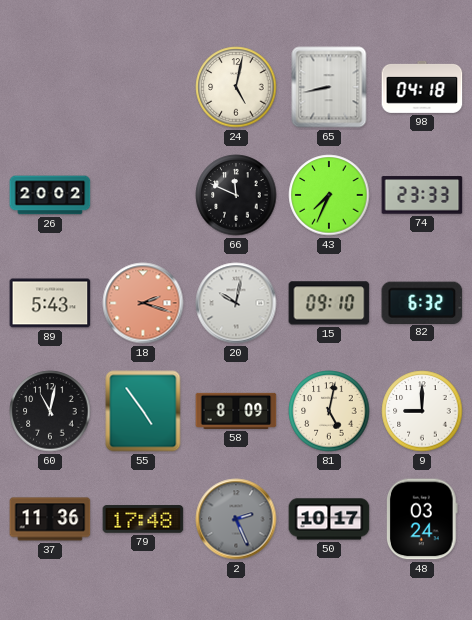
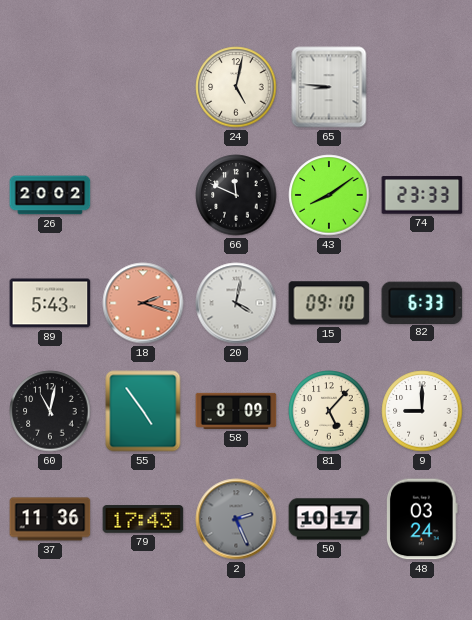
65: 8:43 -> 8:46
98: 04:18 -> none
43: 7:34 -> 8:09
20: 10:02 -> 4:02
82: 6:32 -> 6:33
81: 5:02 -> 5:07
79: 17:48 -> 17:43
